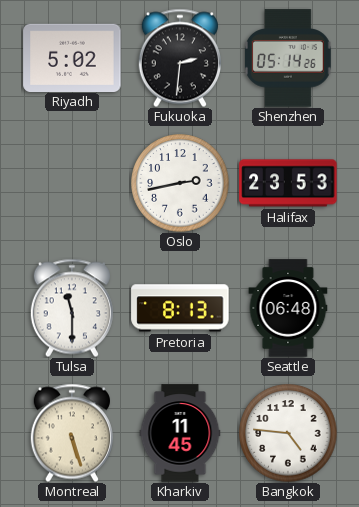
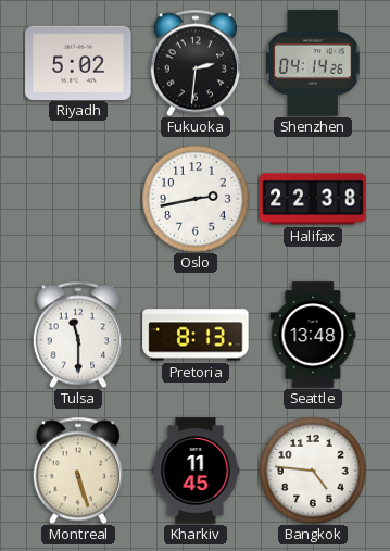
Shenzhen: 05:14 -> 04:14
Halifax: 23:53 -> 22:38
Seattle: 06:48 -> 13:48
